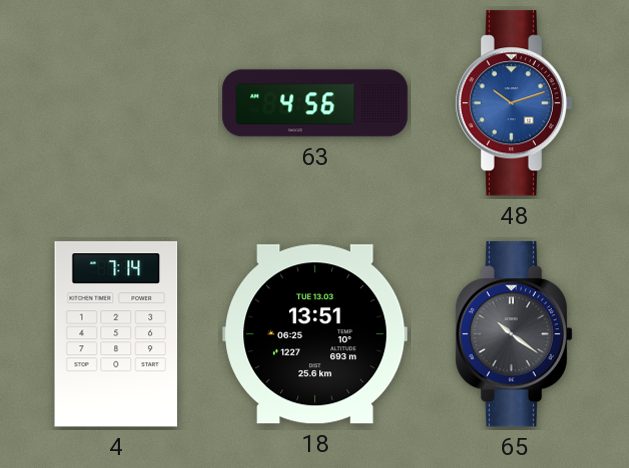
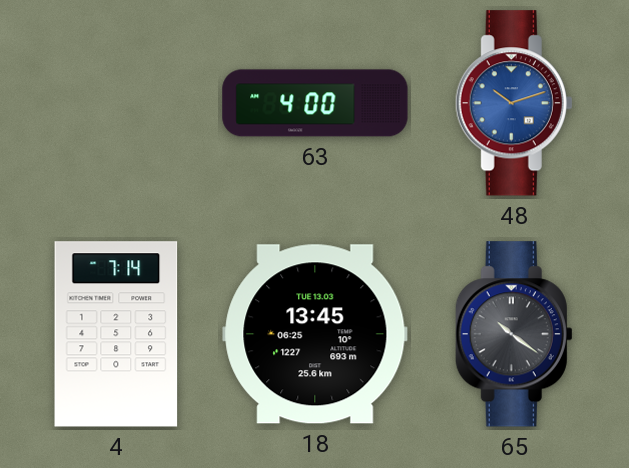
63: 4:56 -> 4:00
18: 13:51 -> 13:45
